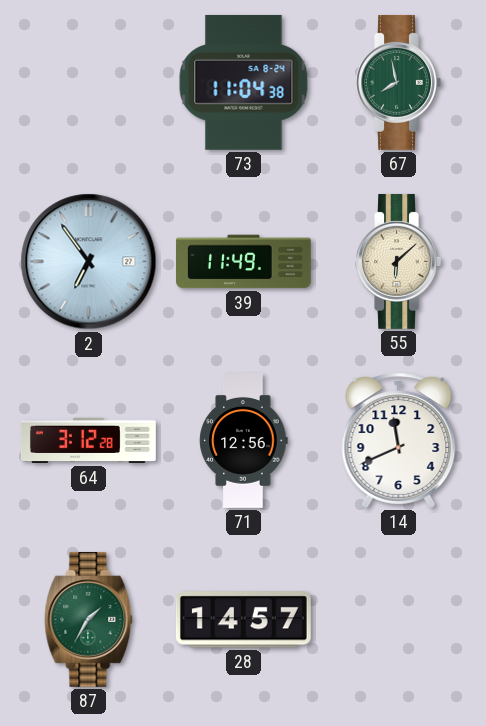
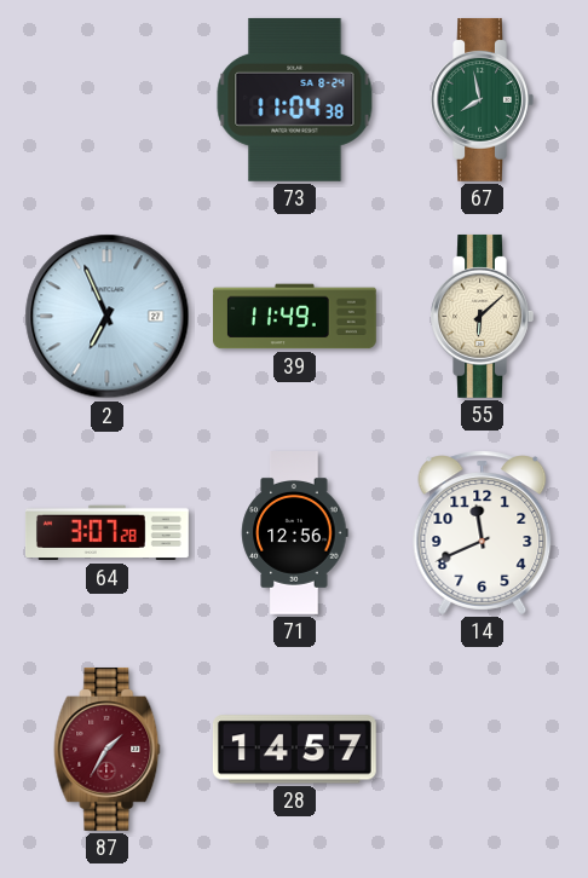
2: 6:54 -> 6:56
64: 3:12 -> 3:07
87 dial: green -> burgundy
